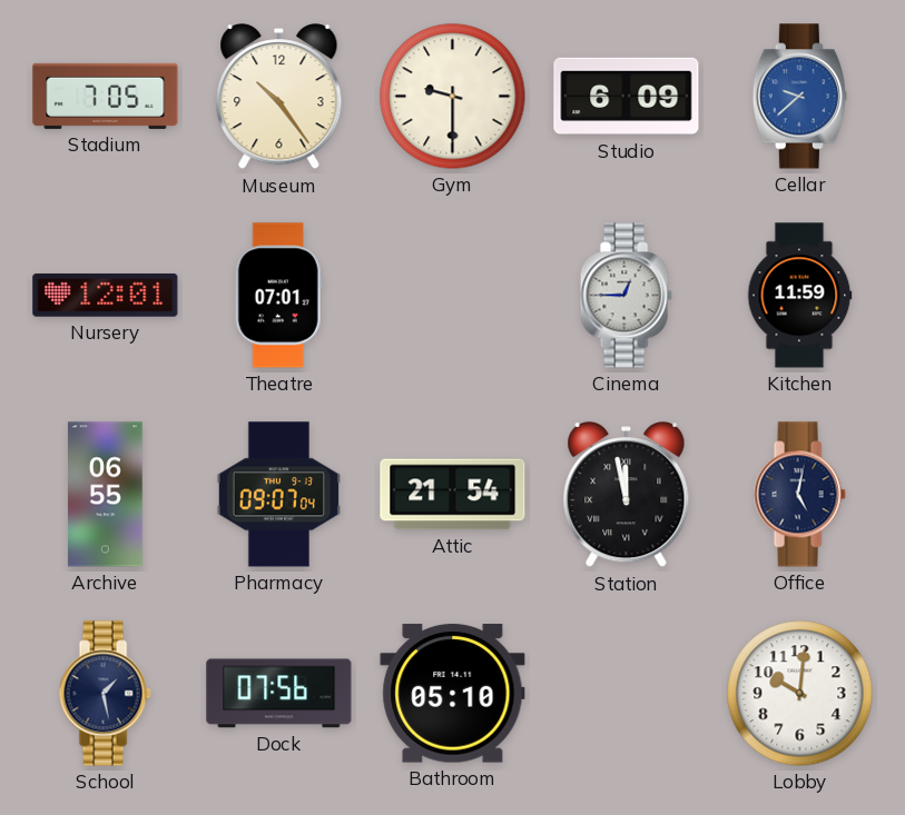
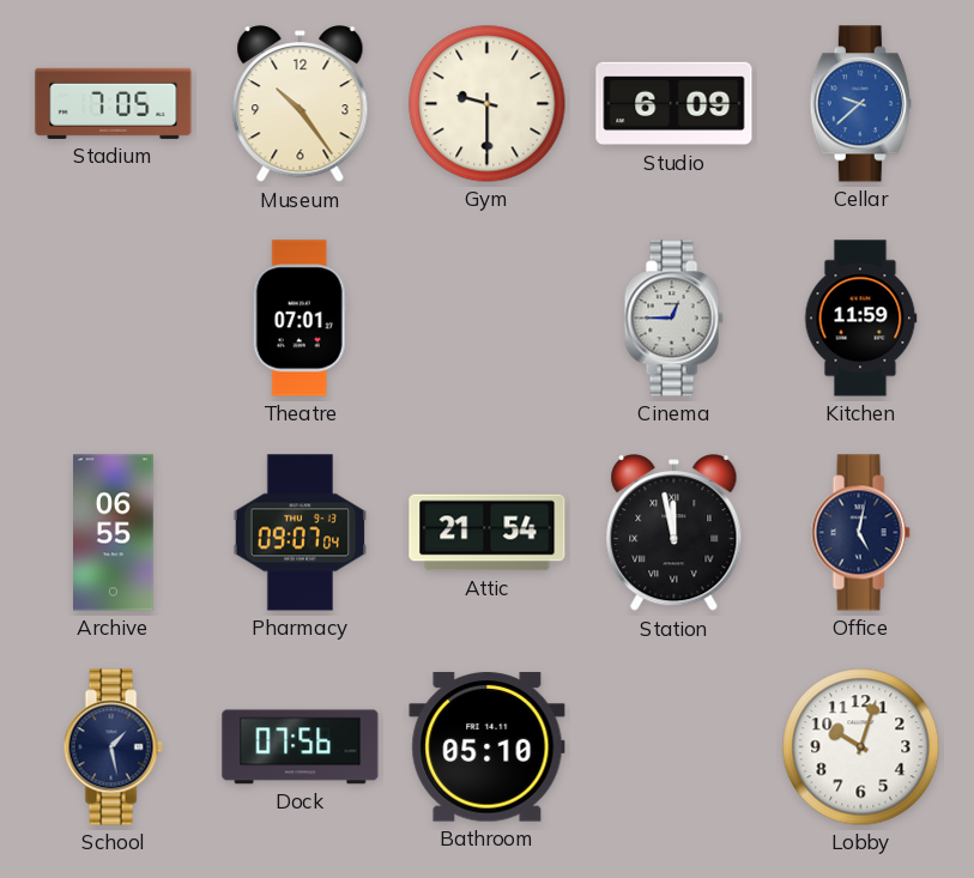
Nursery: 12:01 -> none
Lobby: 10:01 -> 10:03
